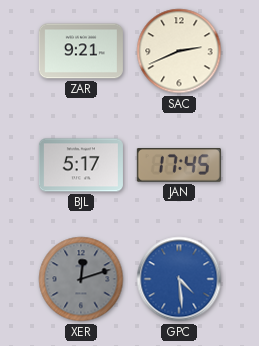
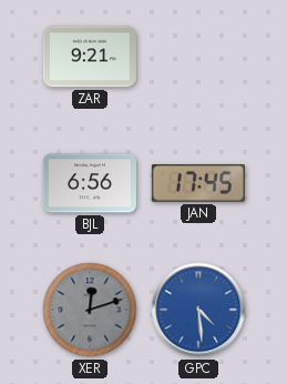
SAC: 2:41 -> none
BJL: 5:17 -> 6:56
